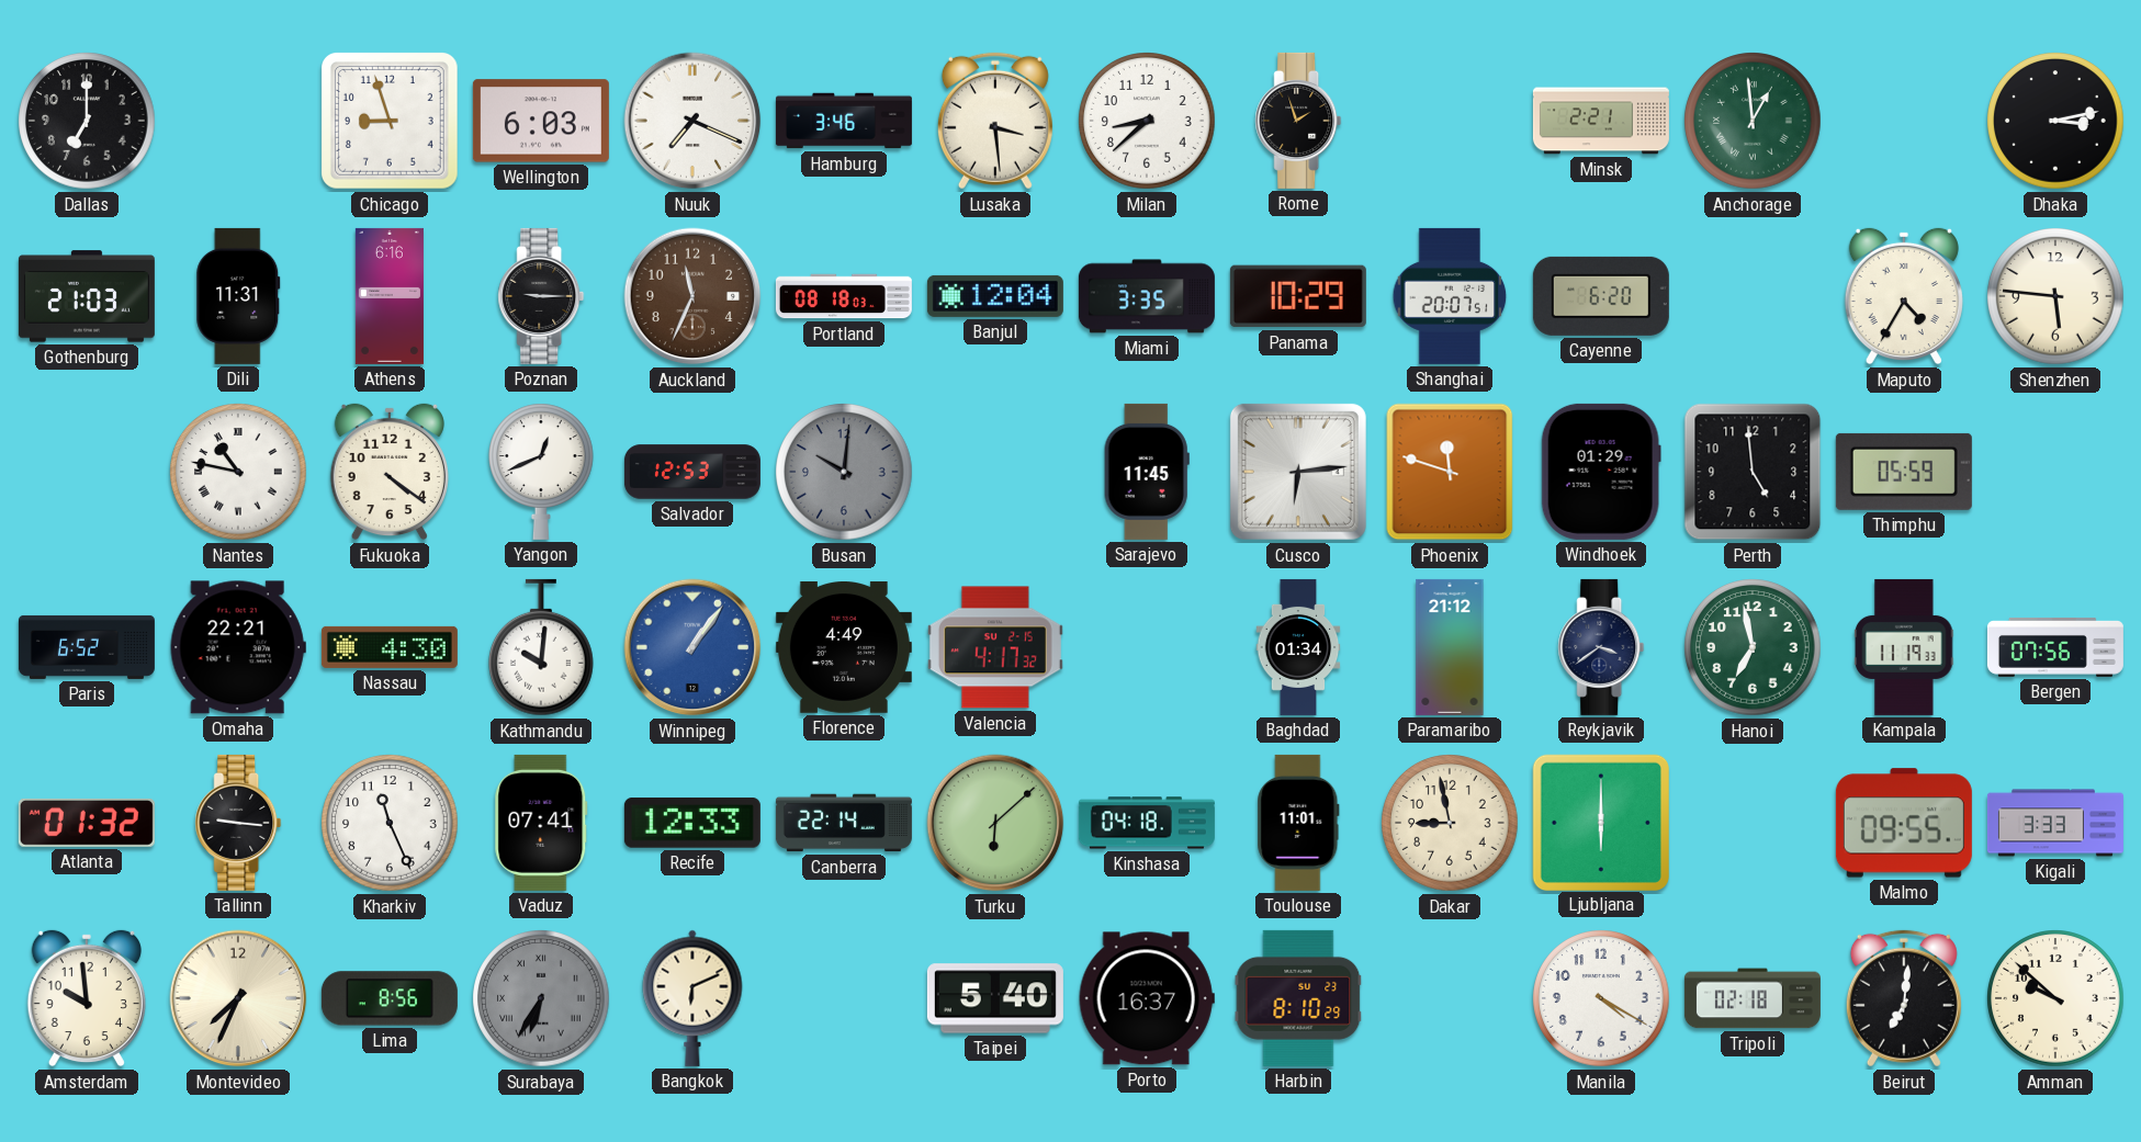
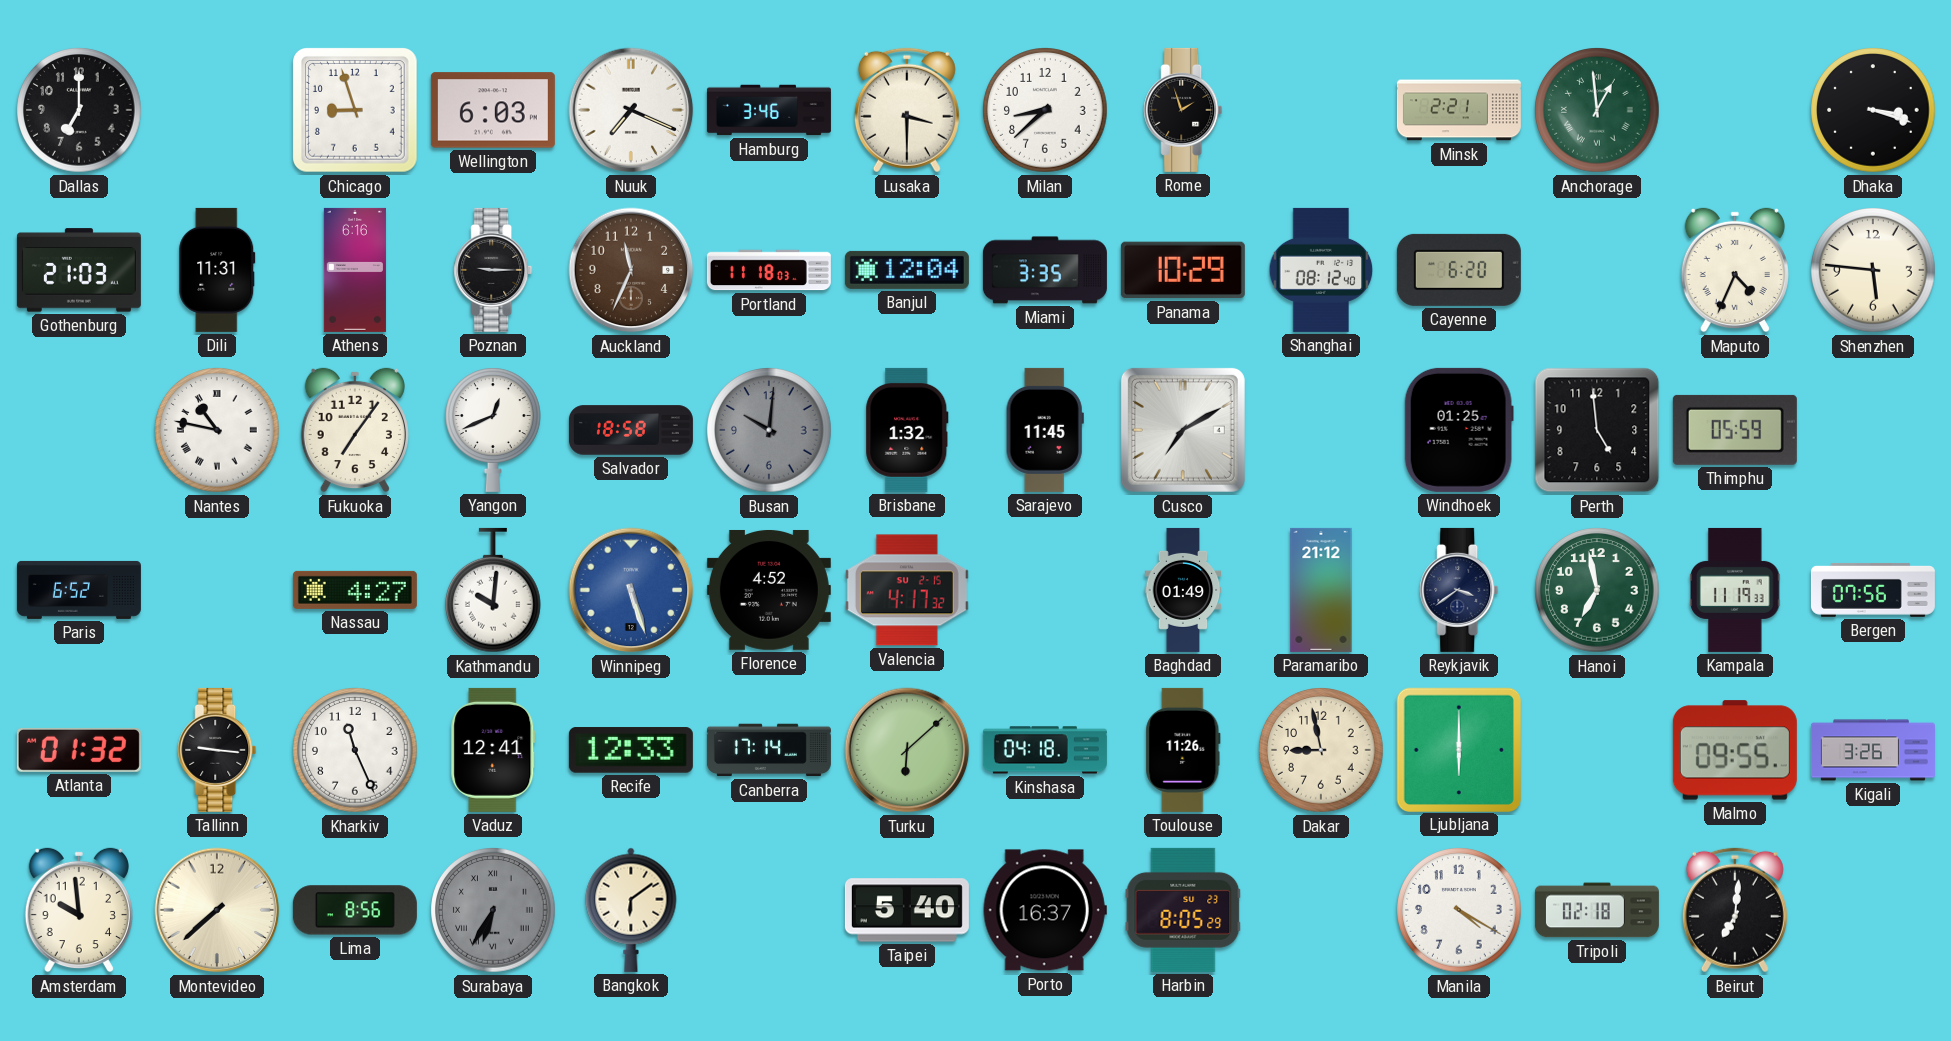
Lusaka: 3:29 -> 3:30
Dhaka: 3:13 -> 3:18
Portland: 08:18 -> 11:18
Shanghai: 20:07 -> 08:12
Maputo: 4:35 -> 4:34
Fukuoka: 4:21 -> 7:06
Salvador: 12:53 -> 18:58
Brisbane: none -> 1:32
Cusco: 6:14 -> 7:10
Phoenix: 11:48 -> none
Windhoek: 01:29 -> 01:25
Omaha: 22:21 -> none
Nassau: 4:30 -> 4:27
Winnipeg: 1:06 -> 5:27
Florence: 4:49 -> 4:52
Baghdad: 01:34 -> 01:49
Vaduz: 07:41 -> 12:41
Canberra: 22:14 -> 17:14
Toulouse: 11:01 -> 11:26
Kigali: 3:33 -> 3:26
Montevideo: 7:34 -> 7:38
Bangkok: 6:11 -> 6:09
Harbin: 8:10 -> 8:05
Amman: 9:52 -> none
